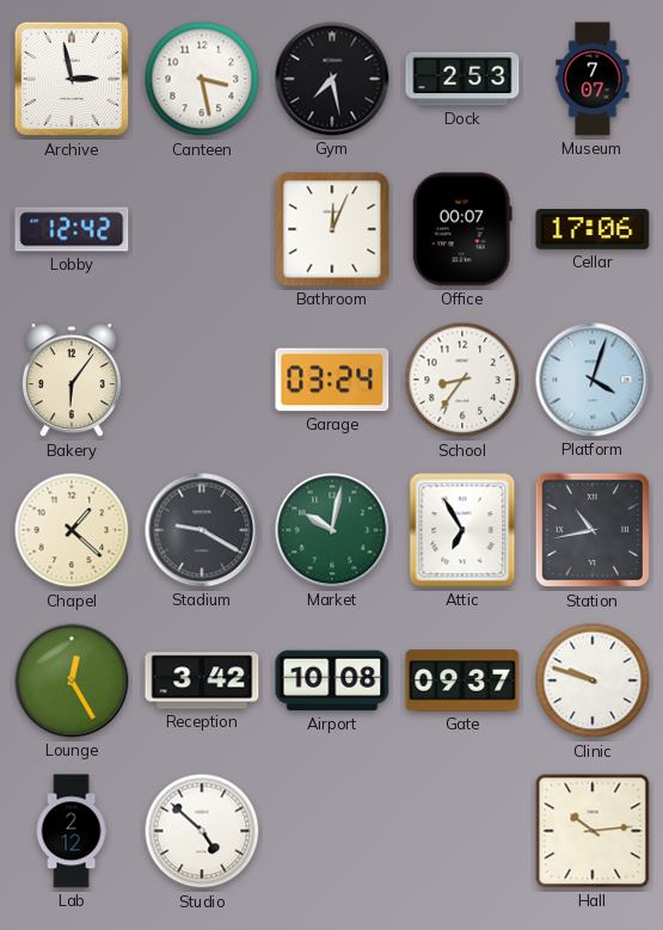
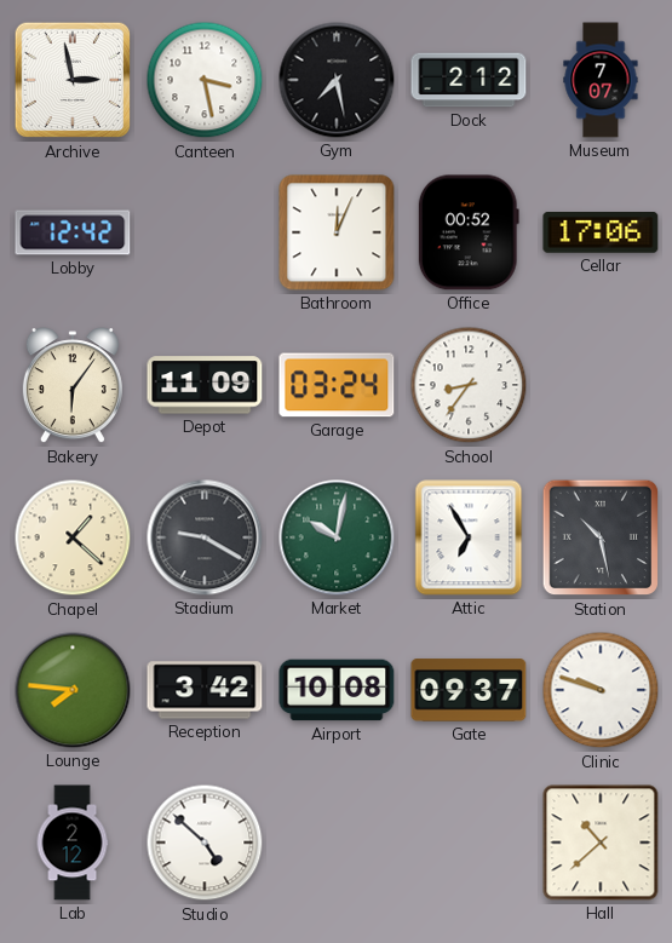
Dock: 2:53 -> 2:12
Office: 00:07 -> 00:52
Depot: none -> 11:09
Platform: 4:03 -> none
Station: 10:43 -> 10:28
Lounge: 12:25 -> 7:46
Hall: 10:14 -> 10:38
